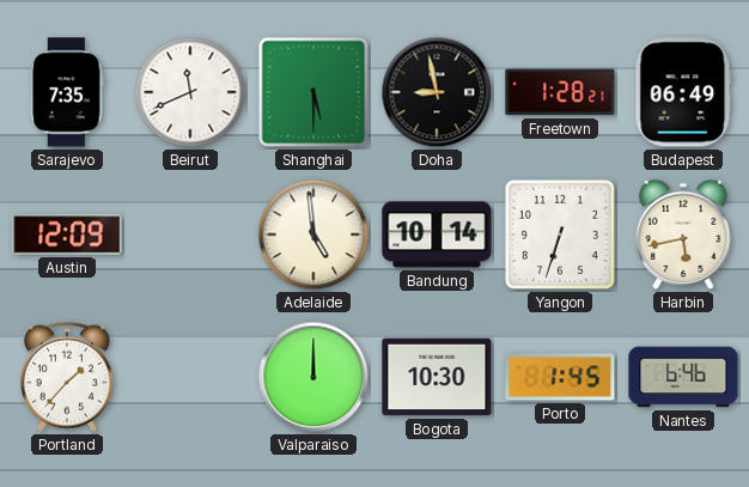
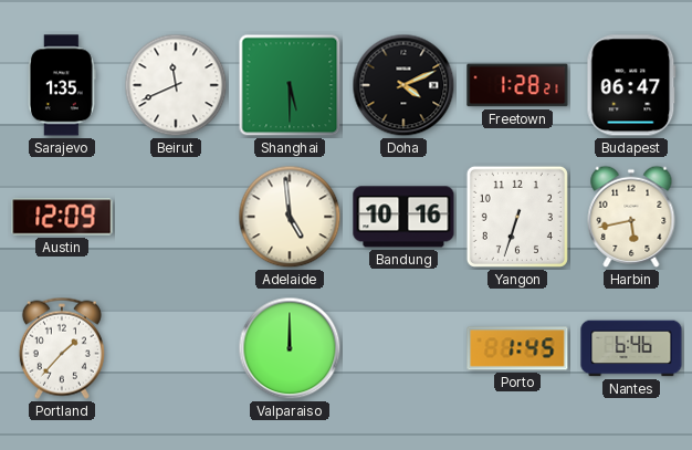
Sarajevo: 7:35 -> 1:35
Doha: 8:58 -> 4:11
Budapest: 06:49 -> 06:47
Bandung: 10:14 -> 10:16
Bogota: 10:30 -> none
